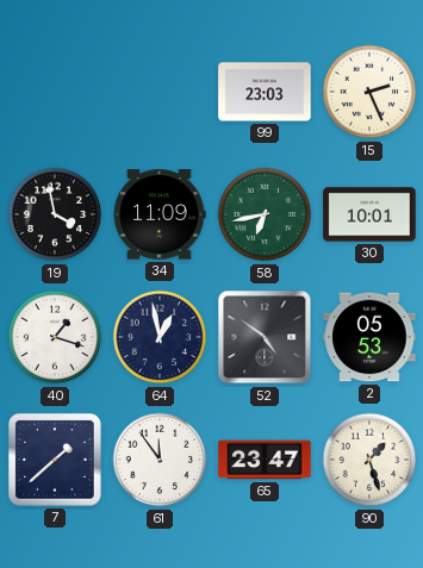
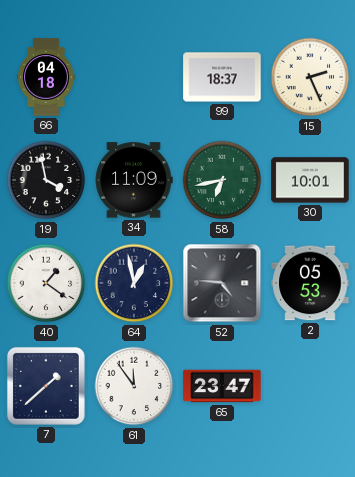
66: none -> 04:18
99: 23:03 -> 18:37
40: 1:18 -> 1:21
52: 4:51 -> 4:46
90: 1:27 -> none
